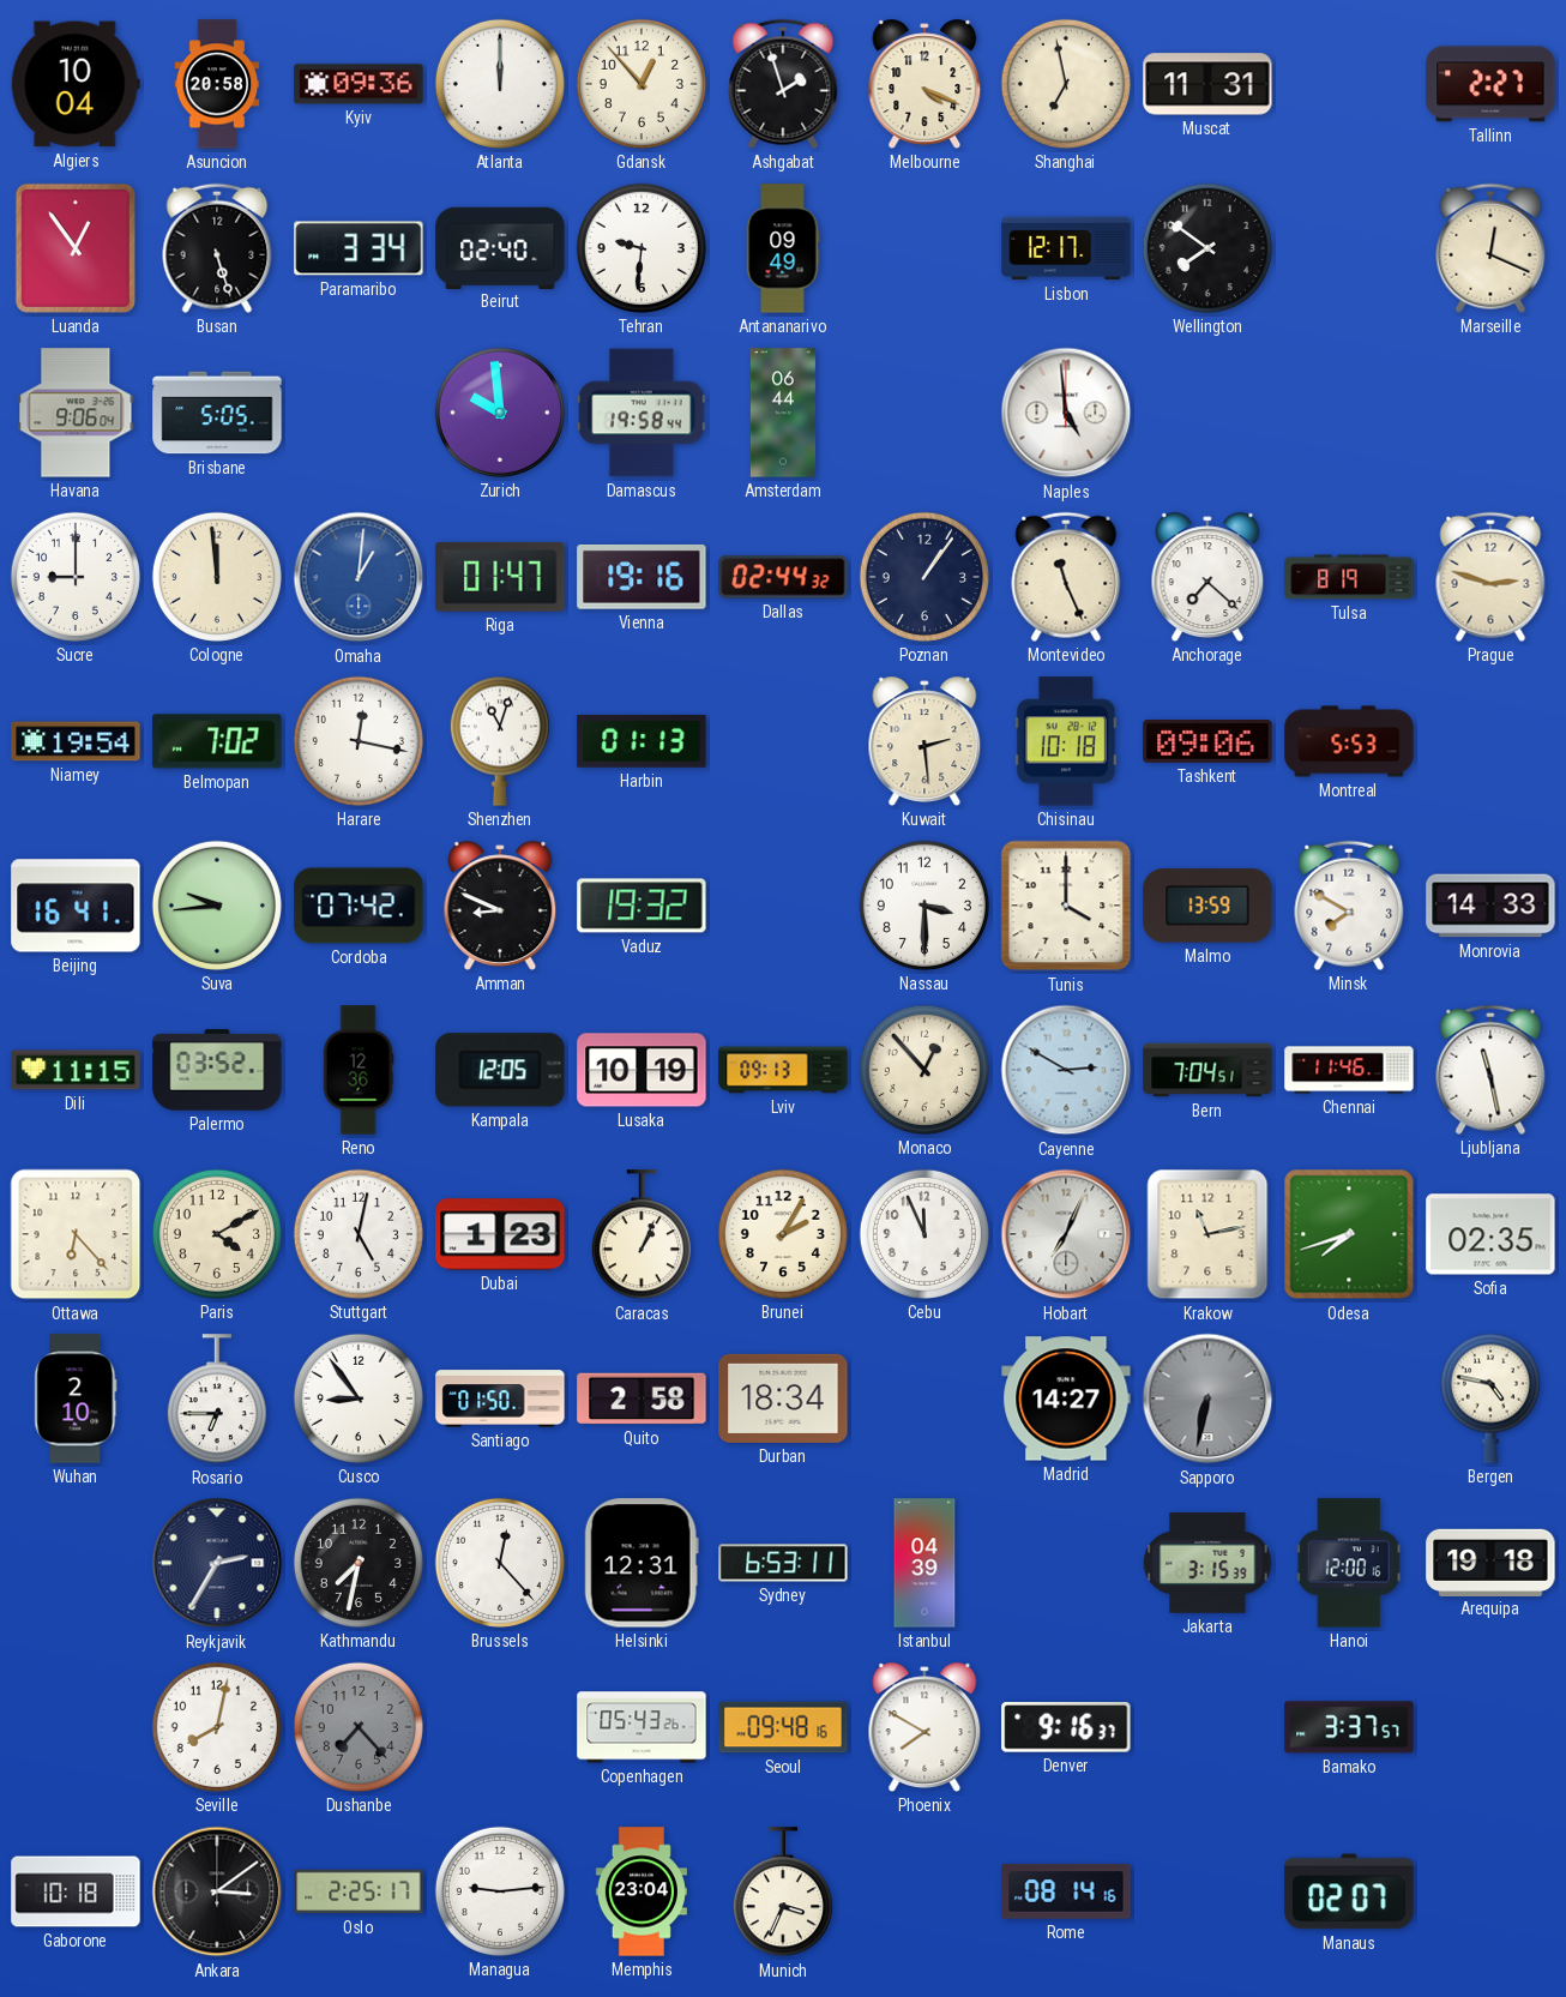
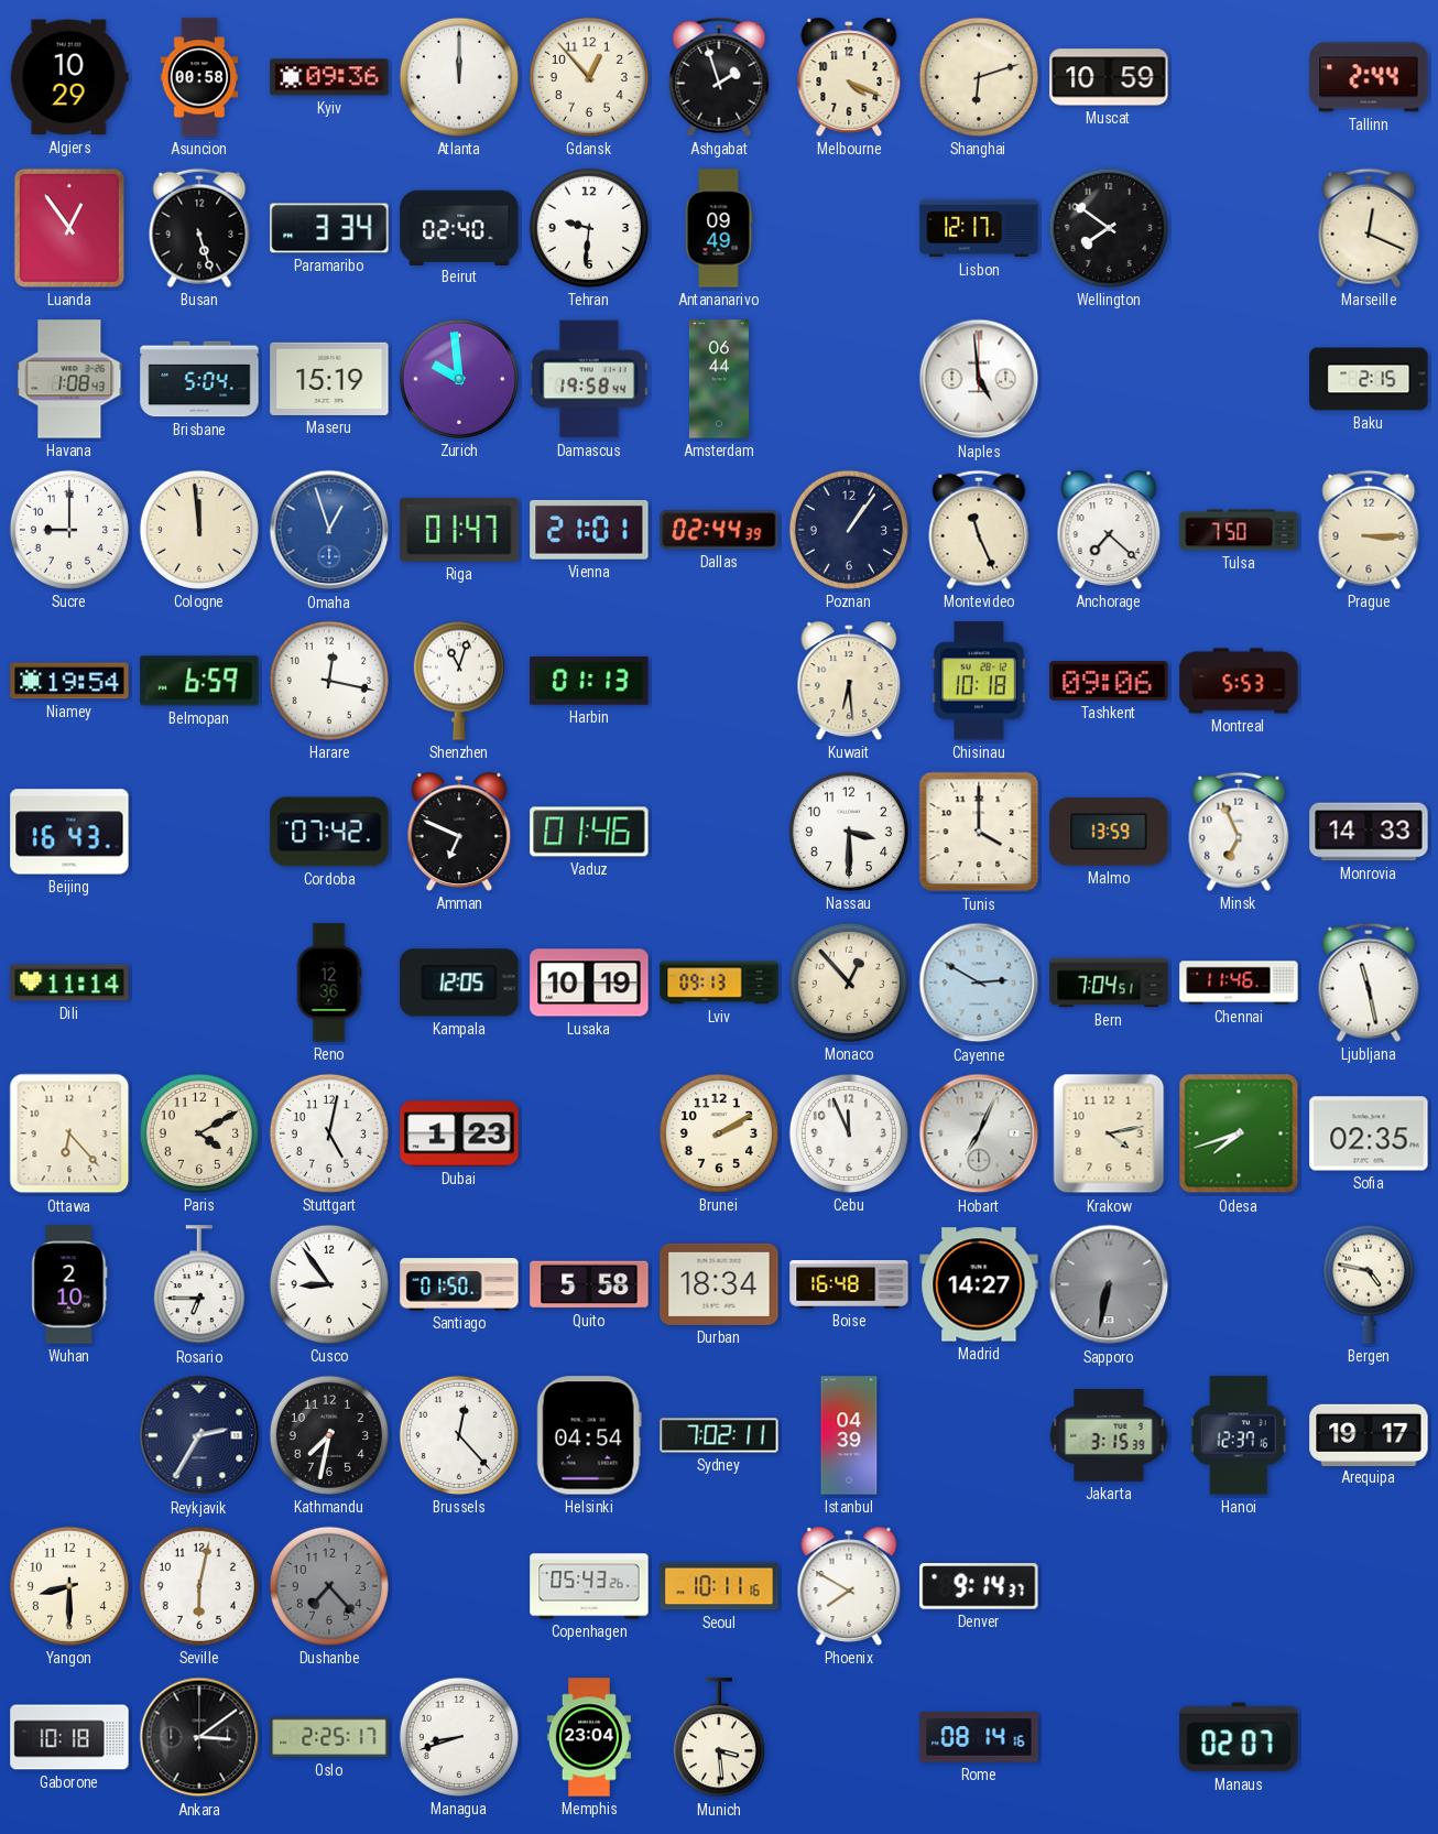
Algiers: 10:04 -> 10:29
Asuncion: 20:58 -> 00:58
Shanghai: 6:58 -> 6:12
Muscat: 11:31 -> 10:59
Tallinn: 2:27 -> 2:44
Havana: 9:06 -> 1:08
Brisbane: 5:05 -> 5:04
Maseru: none -> 15:19
Baku: none -> 2:15
Omaha: 1:01 -> 12:57
Vienna: 19:16 -> 21:01
Dallas: 02:44:32 -> 02:44:39
Tulsa: 8:19 -> 7:50
Prague: 2:48 -> 3:15
Belmopan: 7:02 -> 6:59
Kuwait: 2:29 -> 6:29
Beijing: 16:41 -> 16:43
Suva: 9:44 -> none
Amman: 8:49 -> 6:49
Vaduz: 19:32 -> 01:46
Minsk: 7:50 -> 6:56
Dili: 11:15 -> 11:14
Palermo: 03:52 -> none
Caracas: 1:04 -> none
Brunei: 2:05 -> 2:10
Krakow: 11:13 -> 4:13
Quito: 2:58 -> 5:58
Boise: none -> 16:48
Helsinki: 12:31 -> 04:54
Sydney: 6:53 -> 7:02
Hanoi: 12:00 -> 12:37
Arequipa: 19:18 -> 19:17
Yangon: none -> 8:30
Seville: 8:02 -> 6:02
Seoul: 09:48 -> 10:11
Denver: 9:16 -> 9:14
Bamako: 3:37 -> none
Managua: 9:14 -> 8:42
Munich: 3:34 -> 3:29
